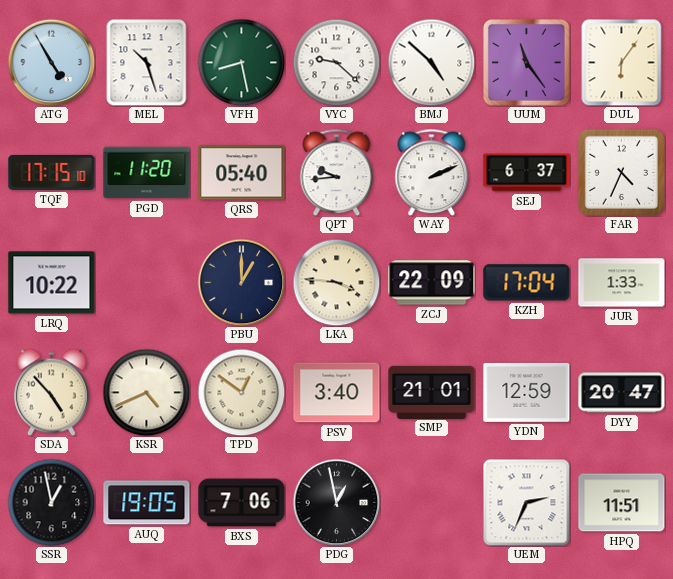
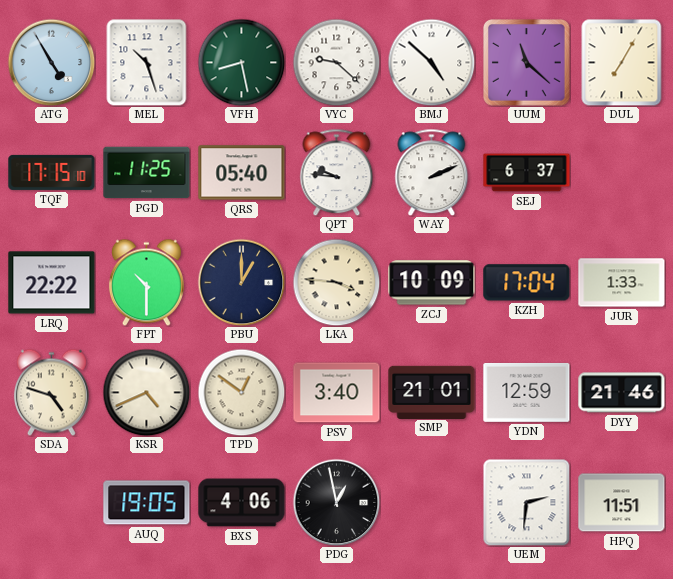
UUM: 11:24 -> 11:22
DUL: 6:06 -> 7:05
PGD: 11:20 -> 11:25
QPT: 9:44 -> 9:46
FAR: 4:34 -> none
LRQ: 10:22 -> 22:22
FPT: none -> 10:30
ZCJ: 22:09 -> 10:09
SDA: 4:53 -> 4:48
DYY: 20:47 -> 21:46
SSR: 12:58 -> none
BXS: 7:06 -> 4:06
UEM: 2:34 -> 2:31
